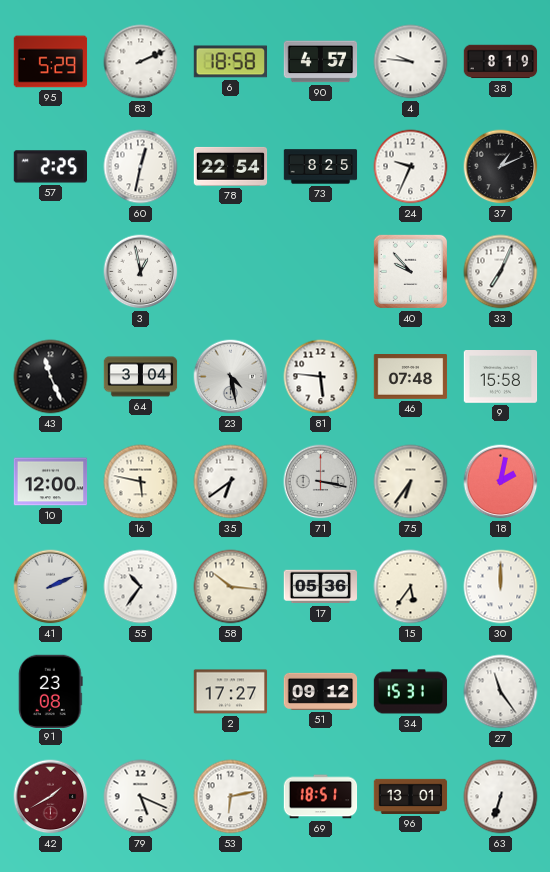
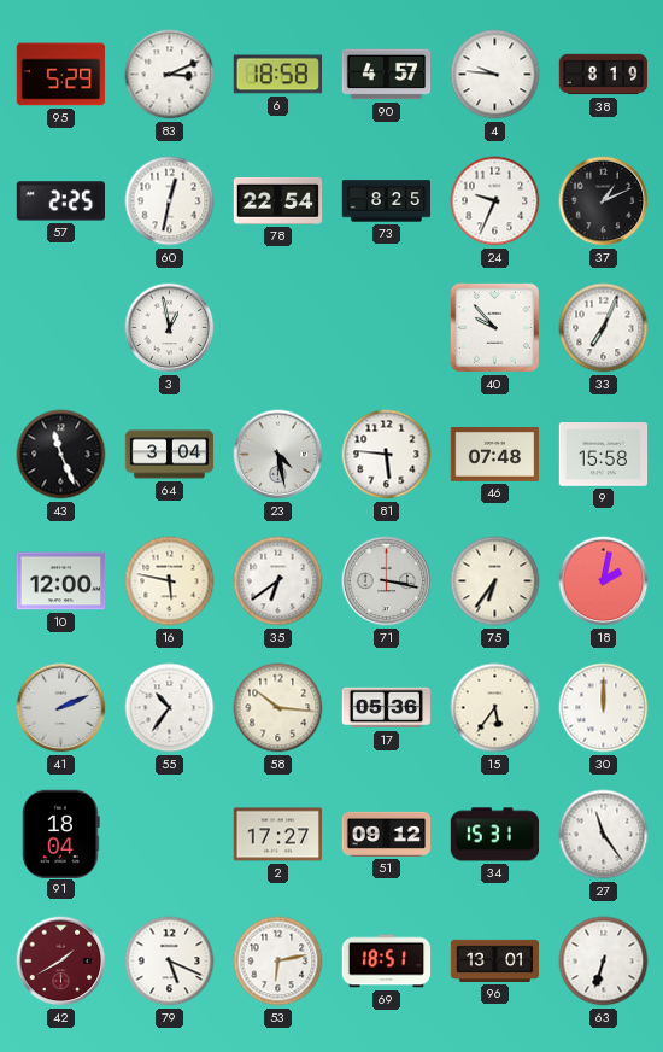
83: 2:11 -> 3:11
91: 23:08 -> 18:04
